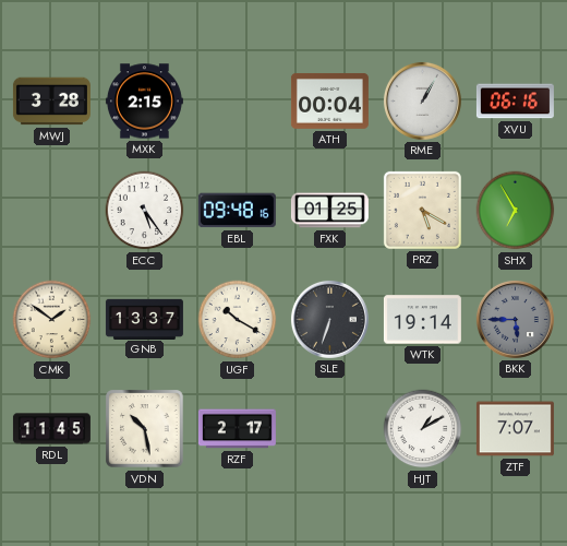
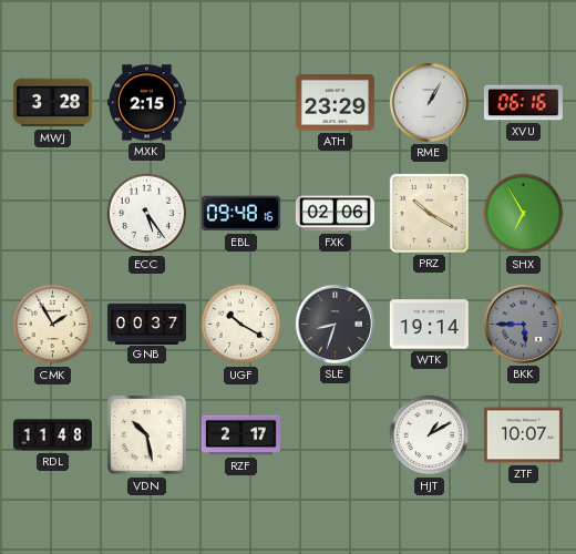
ATH: 00:04 -> 23:29
FXK: 01:25 -> 02:06
PRZ: 5:20 -> 10:20
CMK: 1:51 -> 1:55
GNB: 13:37 -> 00:37
SLE: 6:33 -> 8:33
RDL: 11:45 -> 11:48
ZTF: 7:07 -> 10:07
